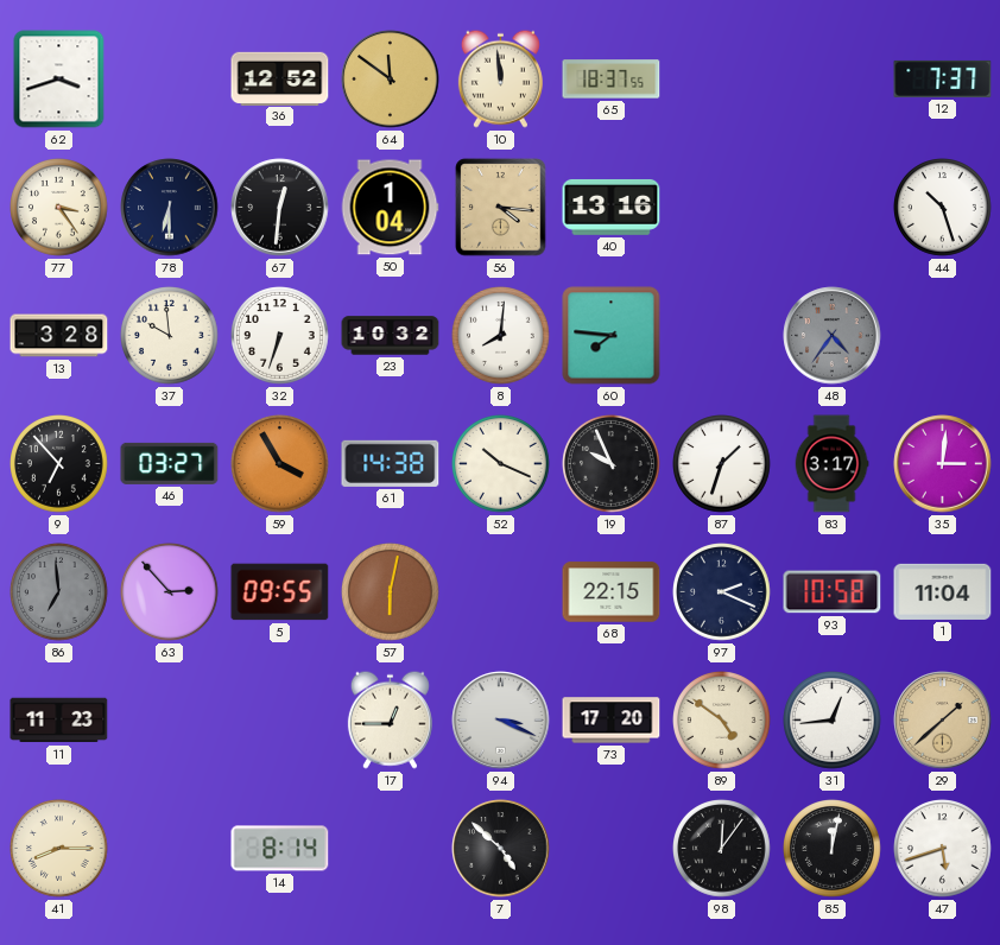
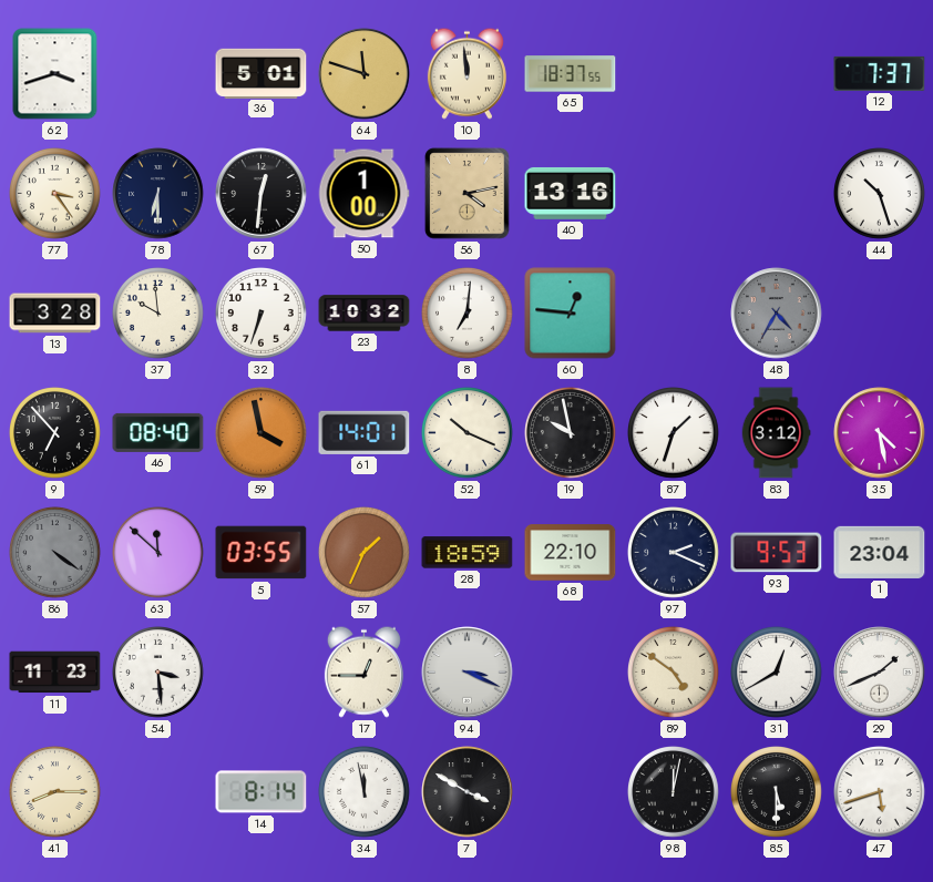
36: 12:52 -> 5:01
64: 11:51 -> 11:48
50: 1:04 -> 1:00
56: 4:16 -> 4:13
8: 8:01 -> 7:01
60: 7:46 -> 12:46
48: 4:36 -> 4:35
46: 03:27 -> 08:40
59: 3:55 -> 3:58
61: 14:38 -> 14:01
19: 9:56 -> 9:58
83: 3:17 -> 3:12
35: 3:01 -> 4:28
86: 6:59 -> 4:21
63: 2:53 -> 11:52
5: 09:55 -> 03:55
57: 6:02 -> 1:34
28: none -> 18:59
68: 22:15 -> 22:10
93: 10:58 -> 9:53
1: 11:04 -> 23:04
54: none -> 3:29
73: 17:20 -> none
31: 12:44 -> 12:40
29: 1:38 -> 1:41
29 dial: champagne -> white
34: none -> 11:58
7: 4:52 -> 3:50
98: 12:06 -> 12:02
85: 12:02 -> 5:30
